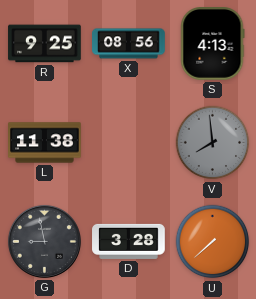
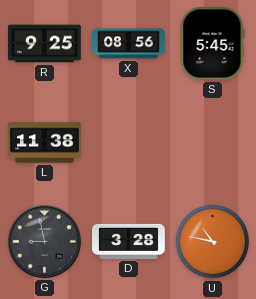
S: 4:13 -> 5:45
V: 7:59 -> none
U: 7:38 -> 10:47
